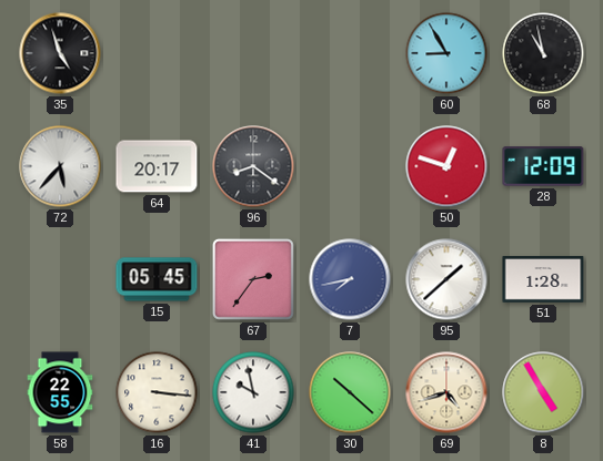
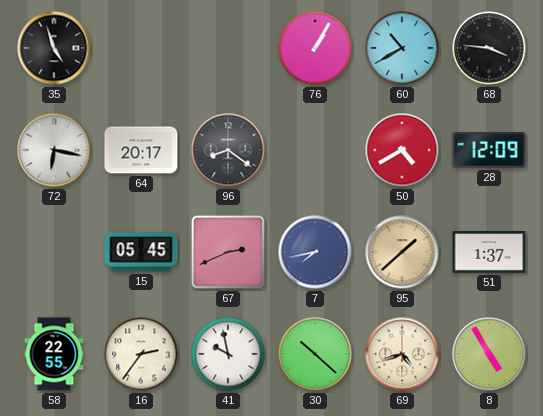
76: none -> 1:05
60: 8:55 -> 10:40
68: 10:58 -> 3:46
72: 5:37 -> 6:17
50: 12:48 -> 4:40
67: 2:36 -> 2:41
95 dial: white -> champagne
51: 1:28 -> 1:37
16: 3:16 -> 2:36
